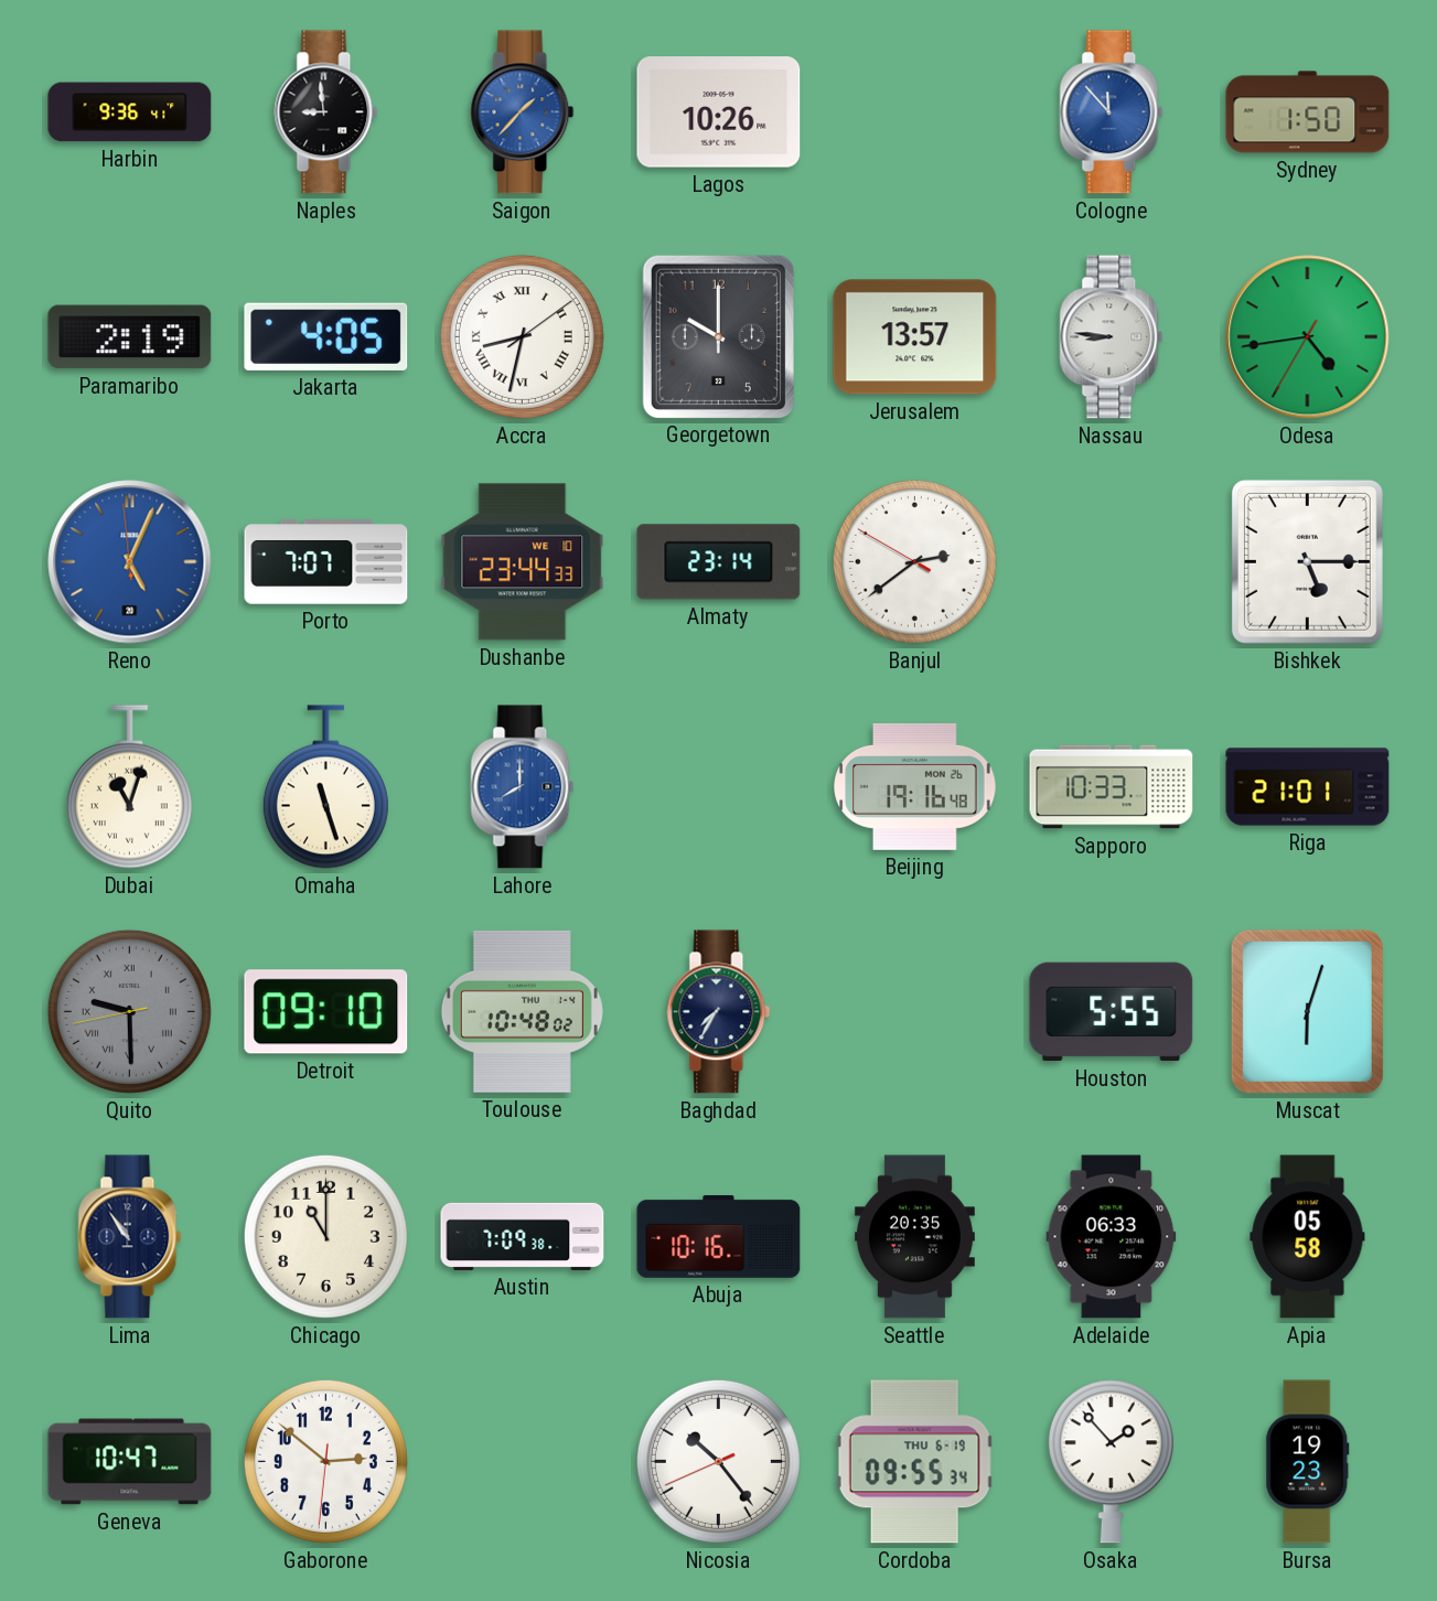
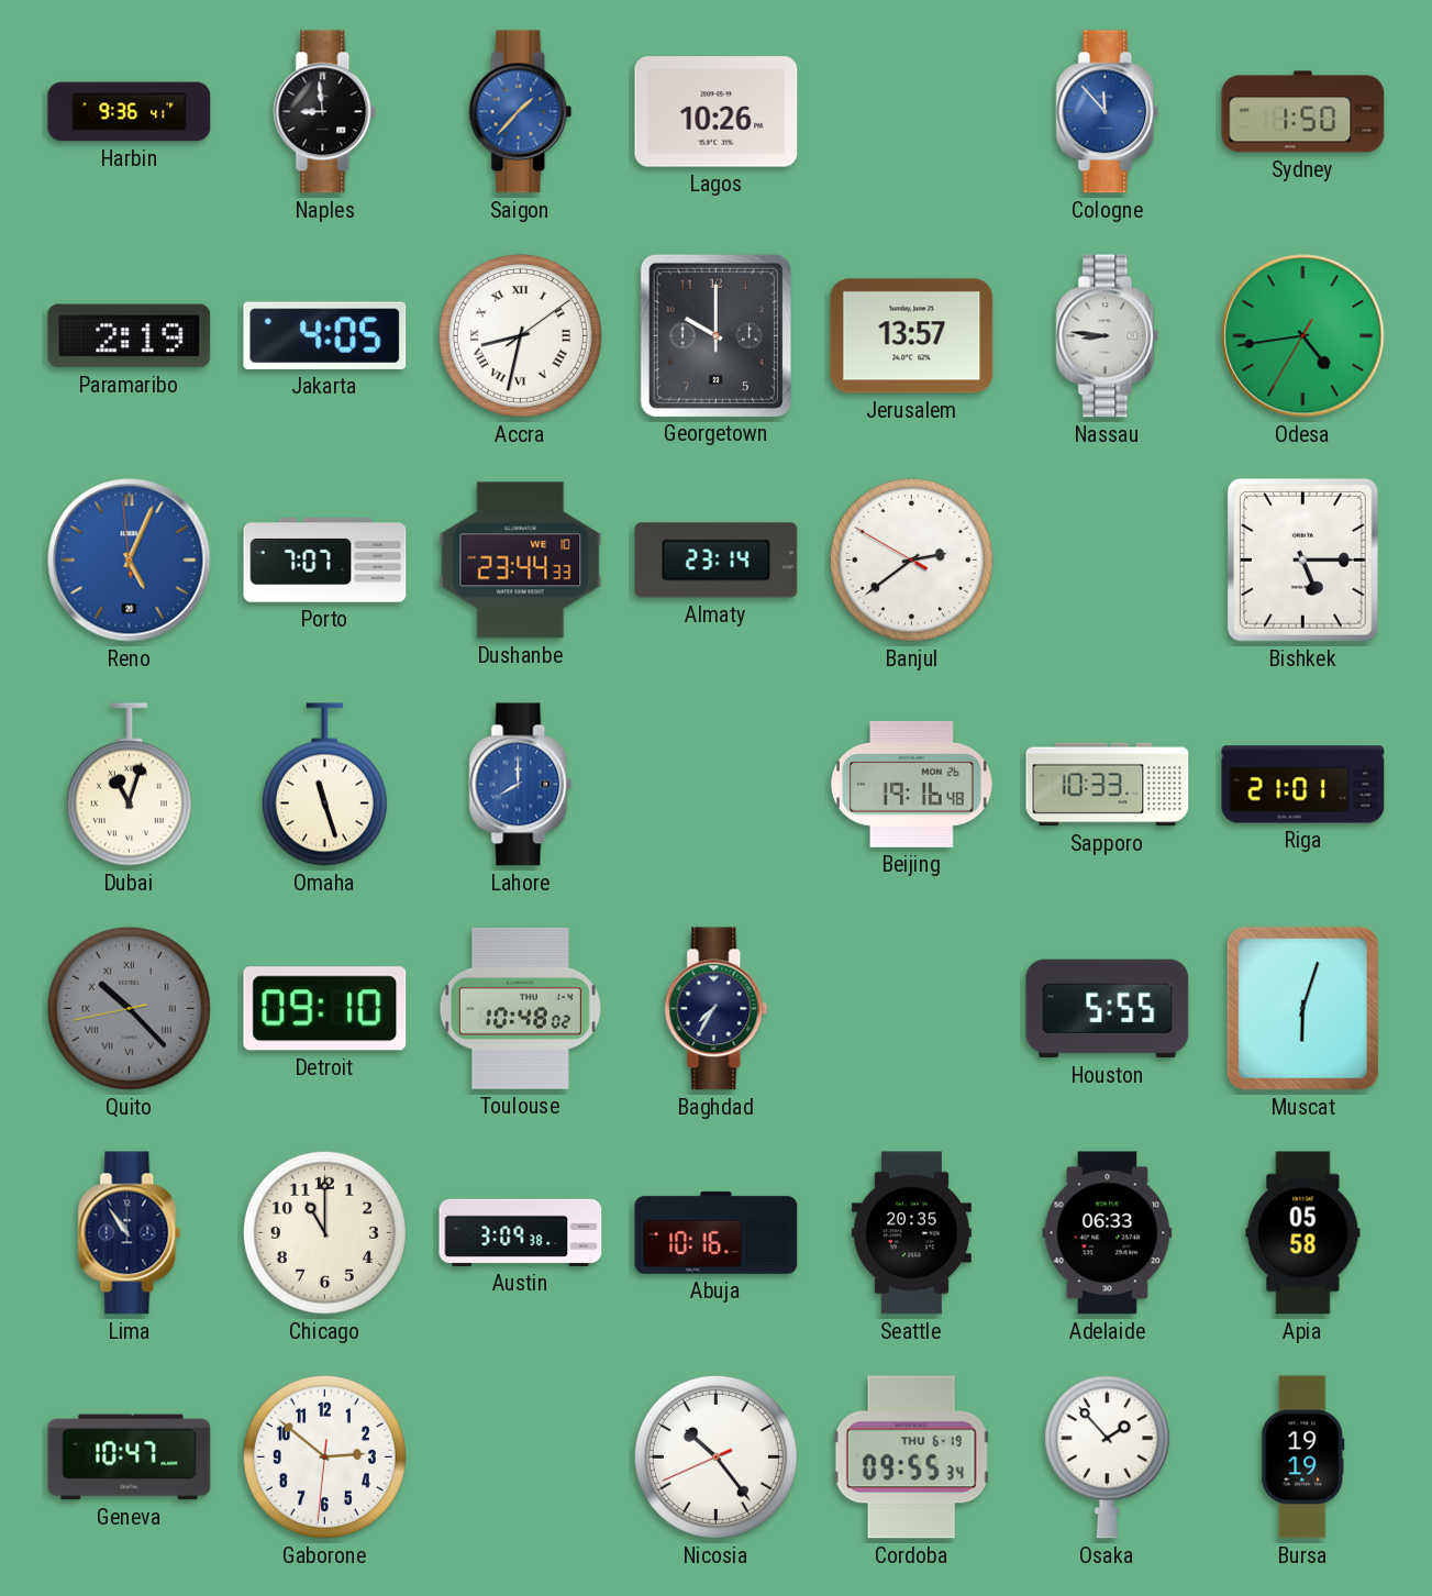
Quito: 9:29 -> 10:22
Austin: 7:09 -> 3:09
Bursa: 19:23 -> 19:19
